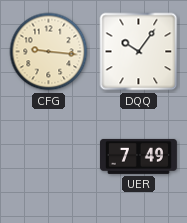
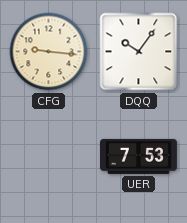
UER: 7:49 -> 7:53
